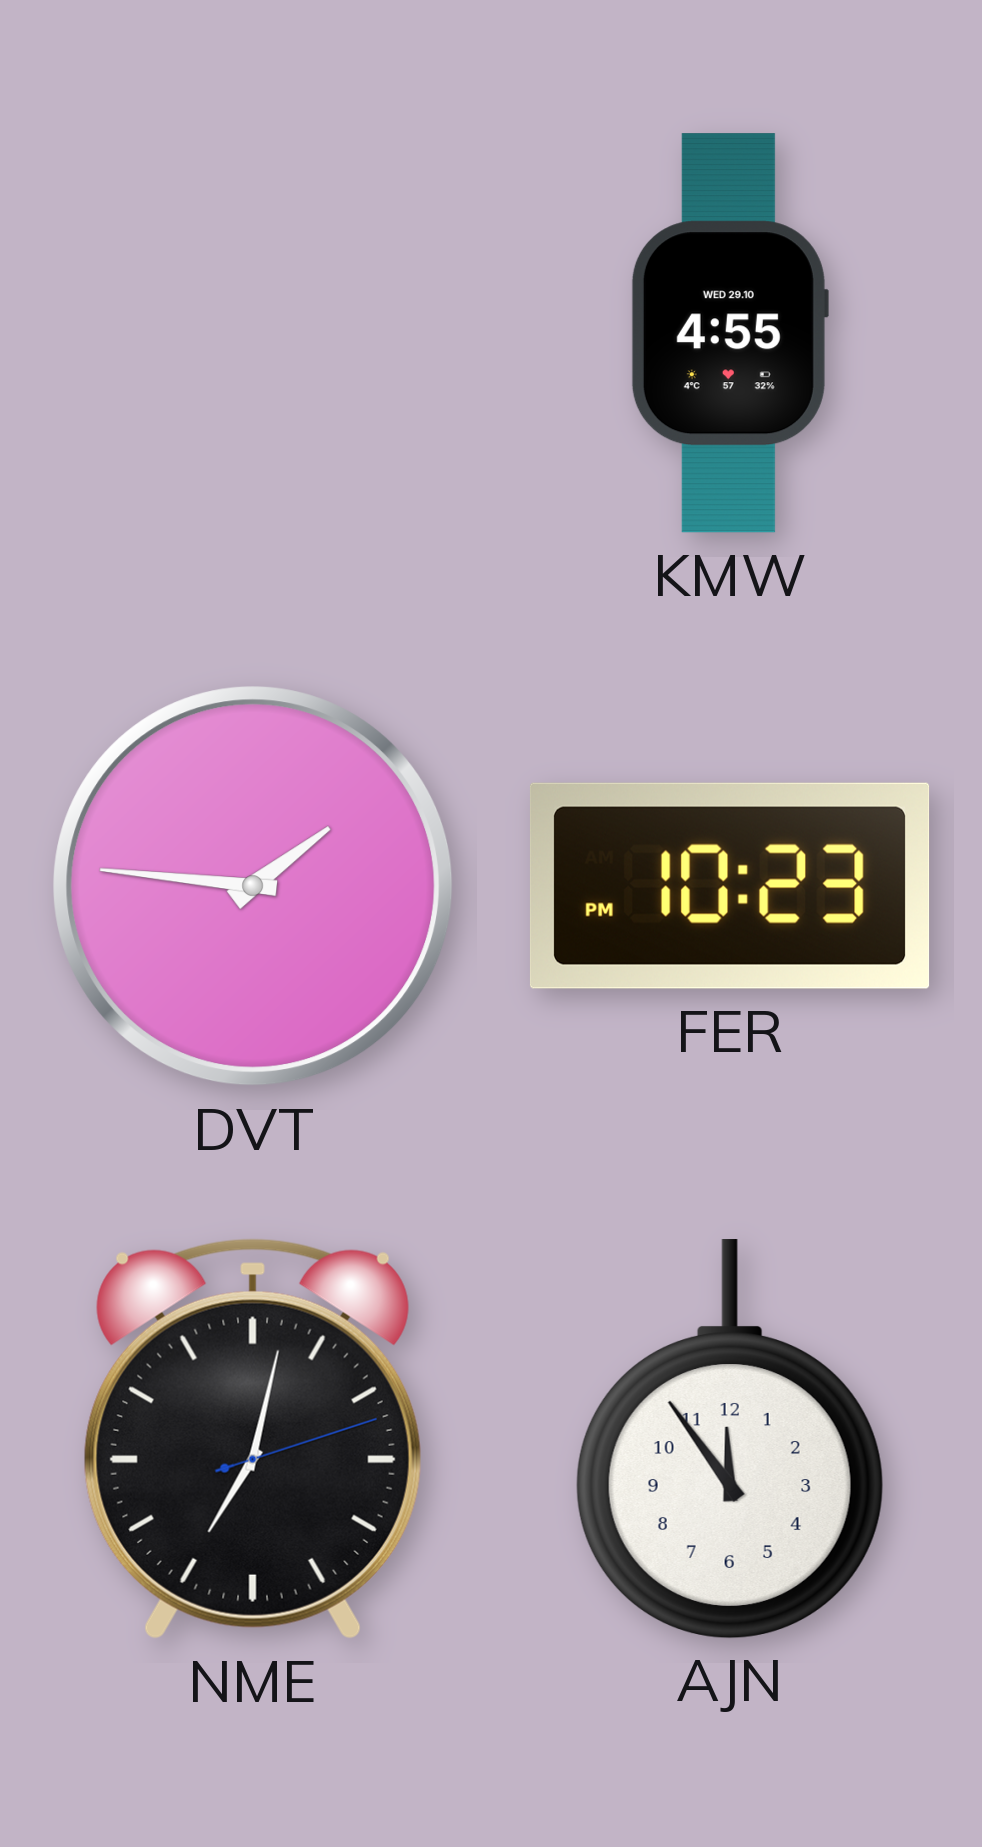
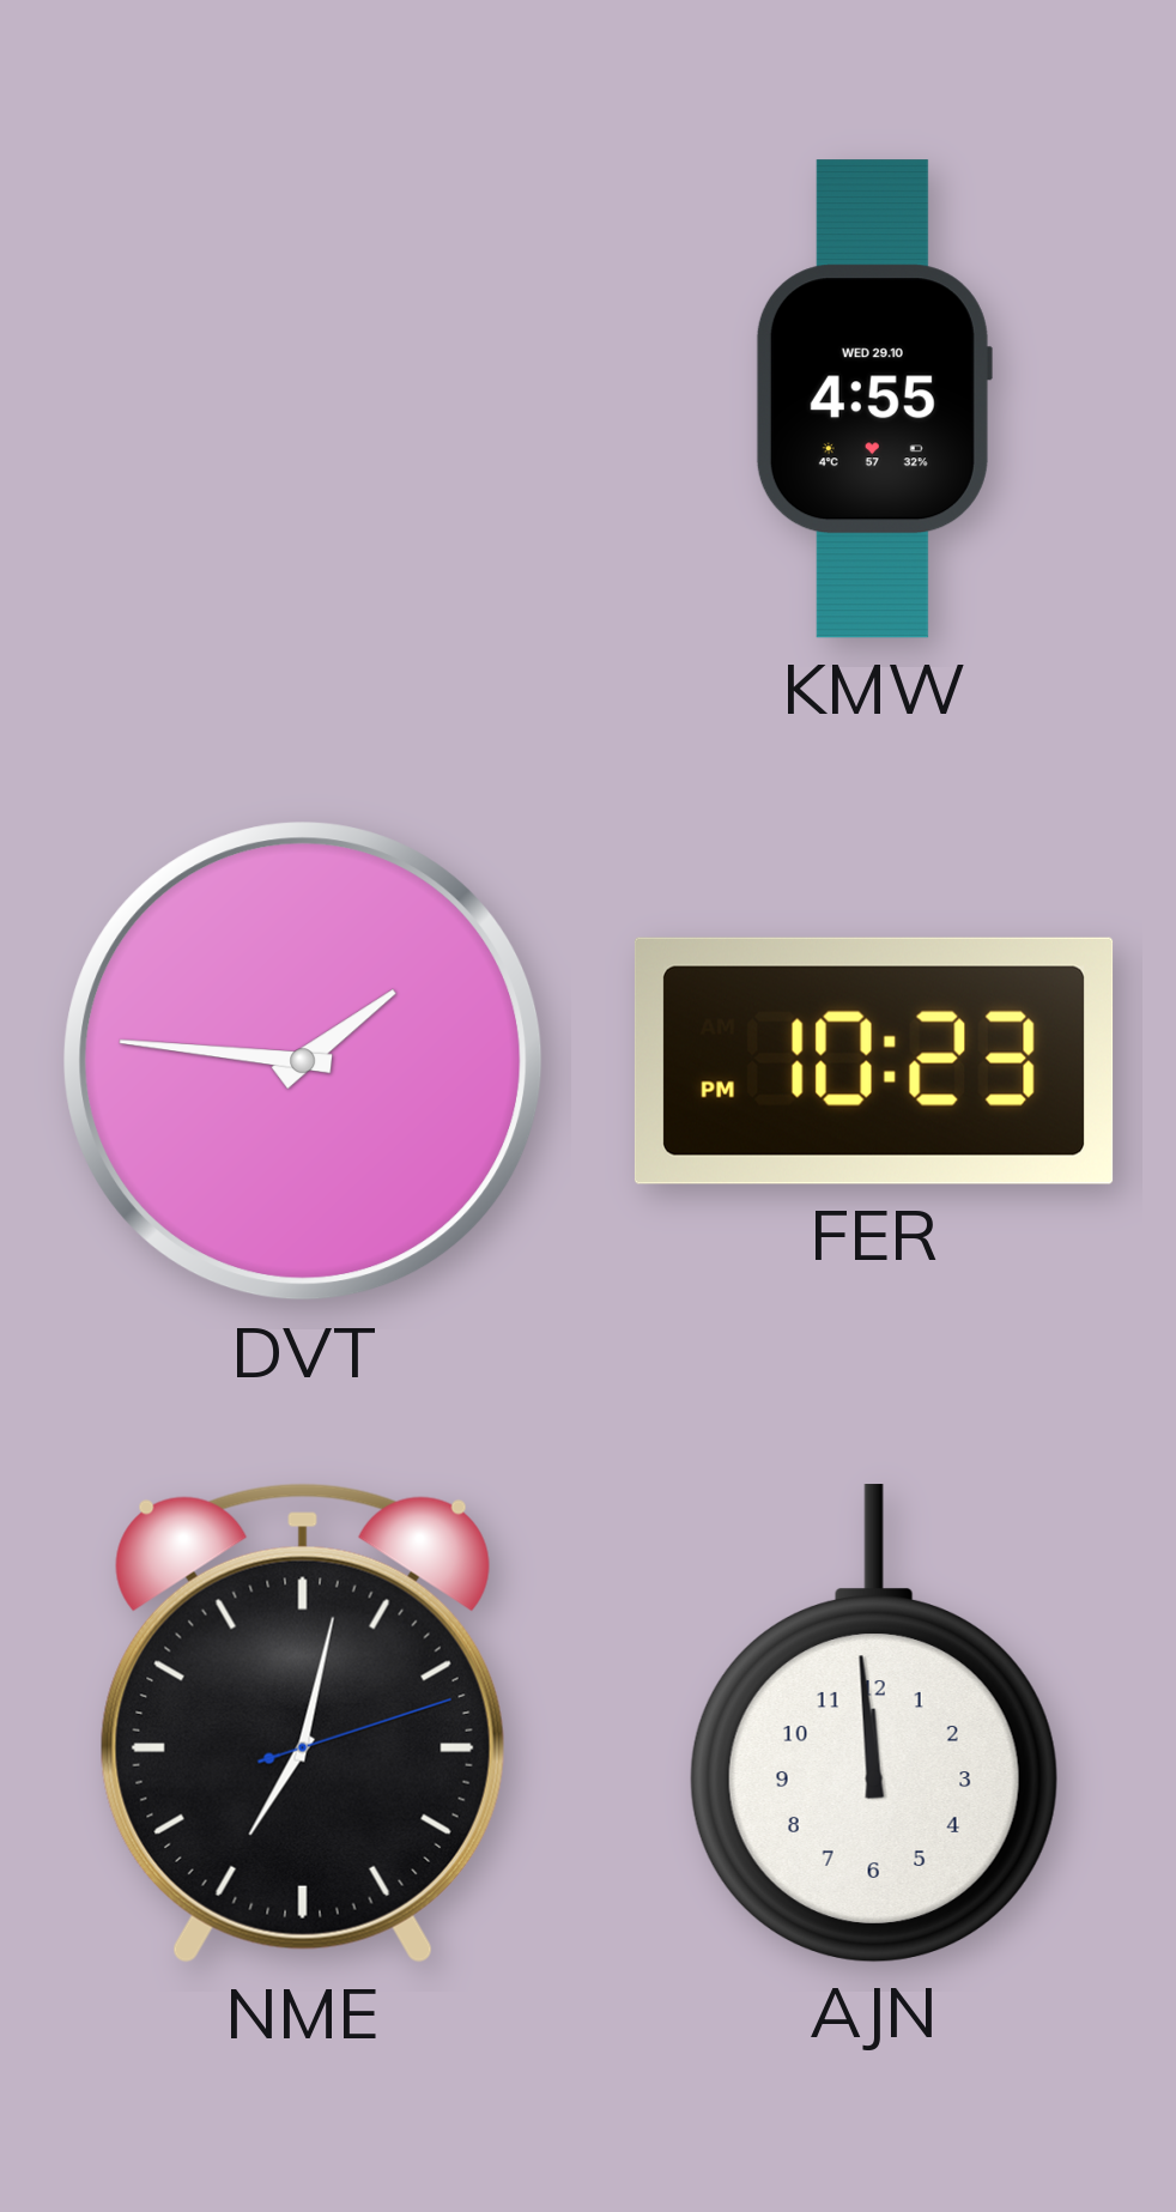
AJN: 11:54 -> 11:59
